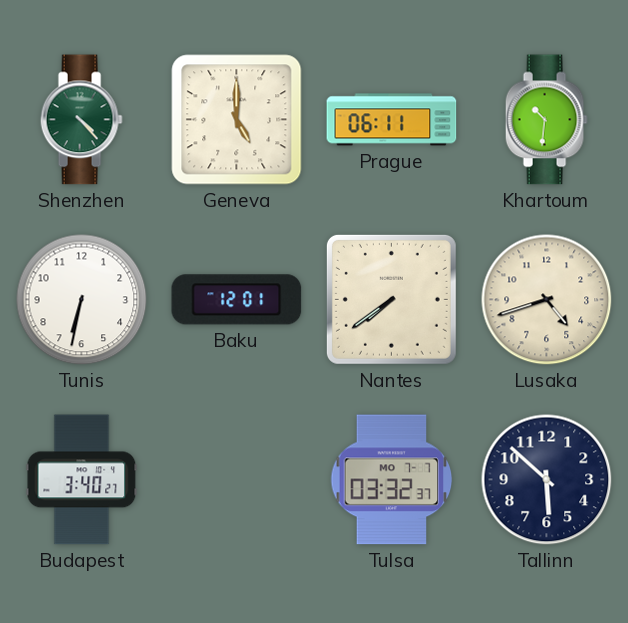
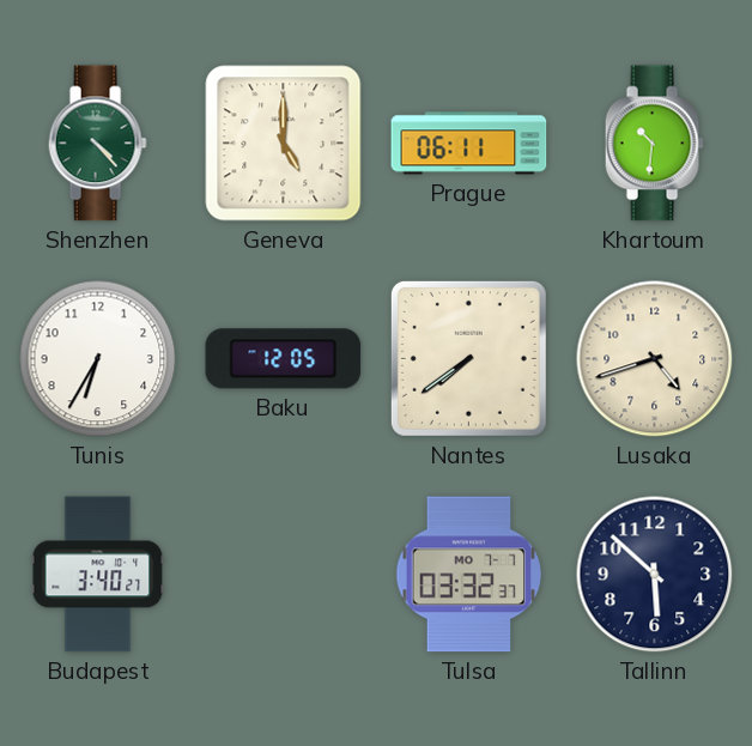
Tunis: 6:32 -> 6:35
Baku: 12:01 -> 12:05
